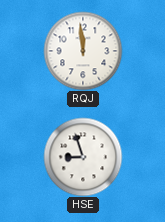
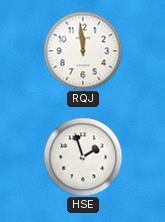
HSE: 8:57 -> 1:57
